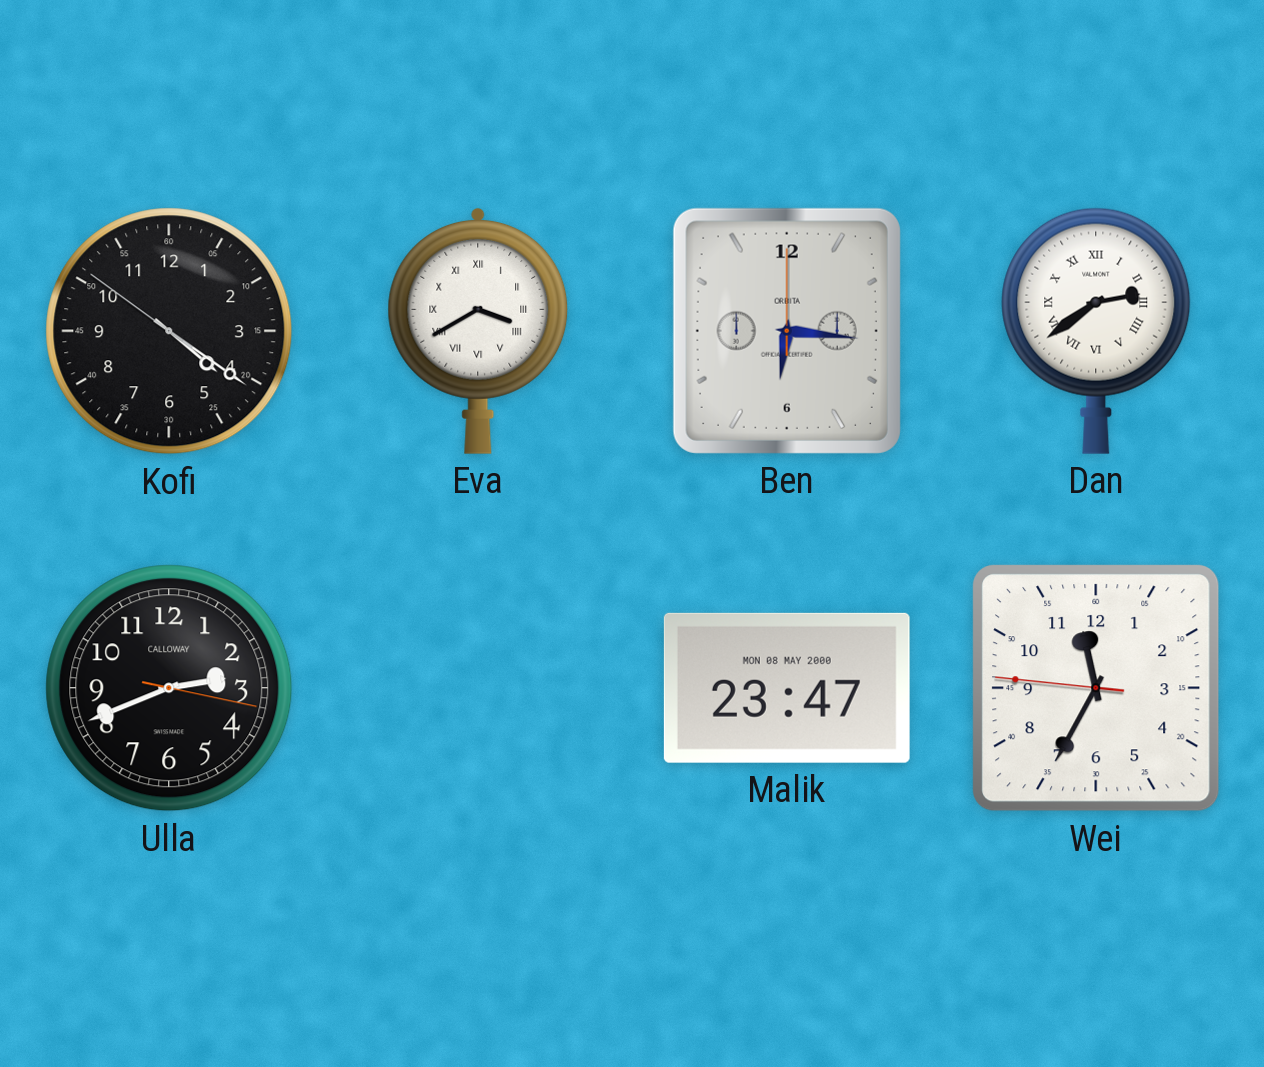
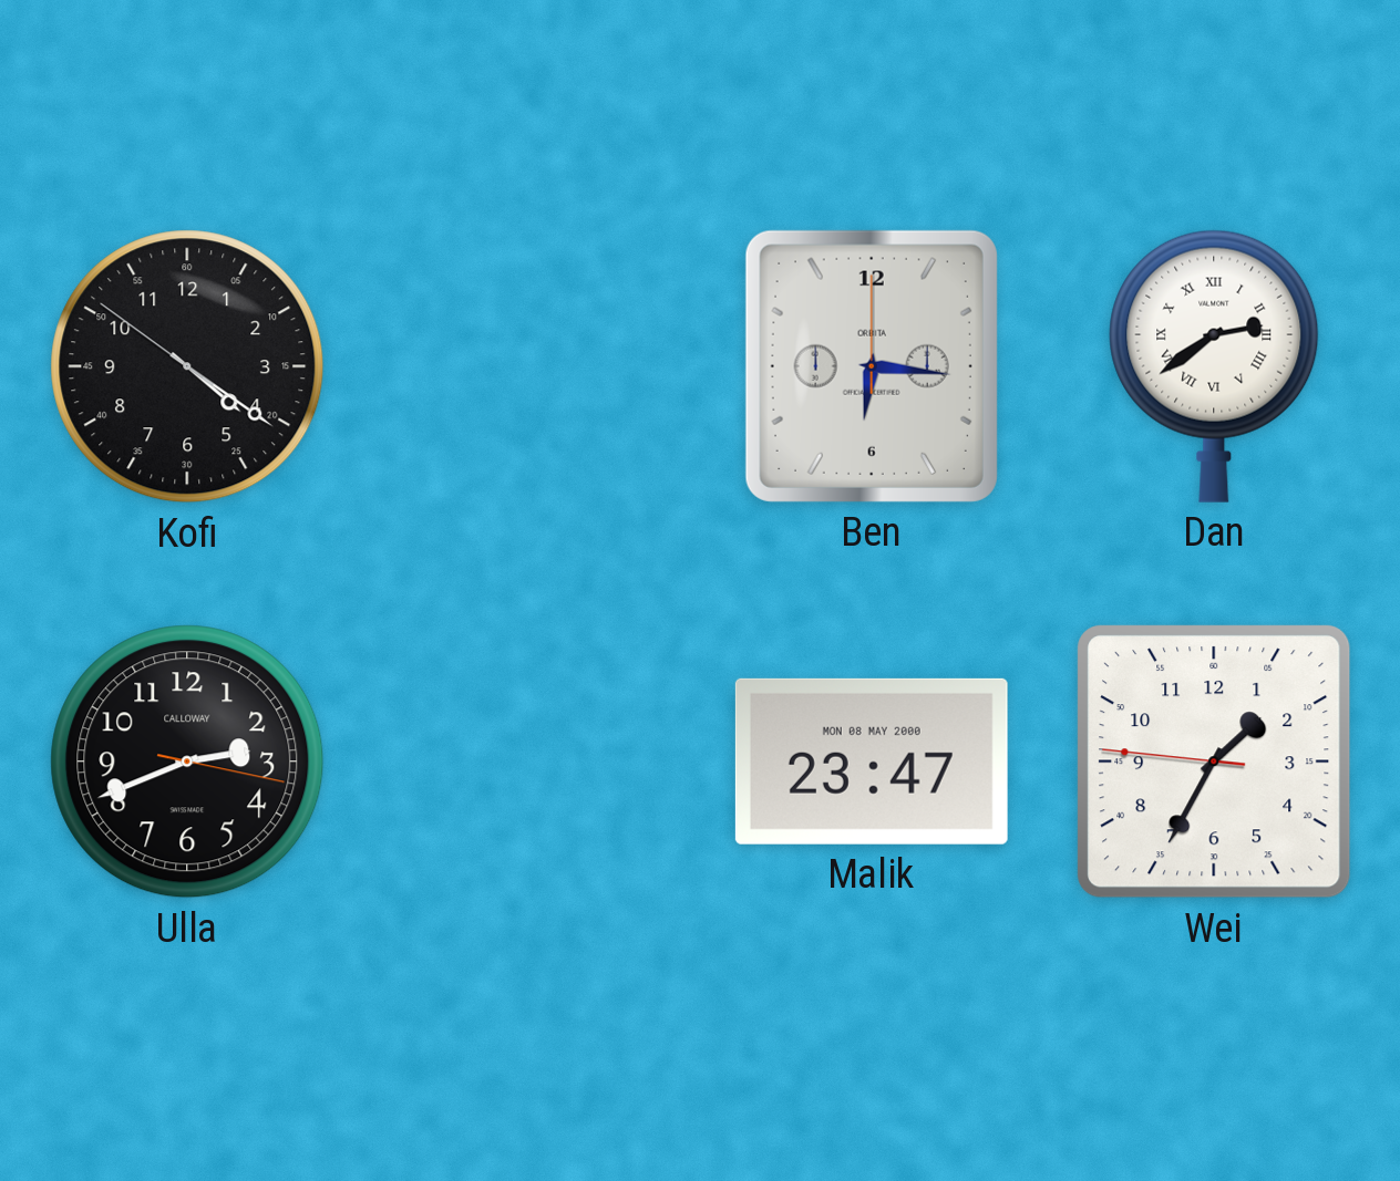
Eva: 3:40 -> none
Wei: 11:34 -> 1:34
